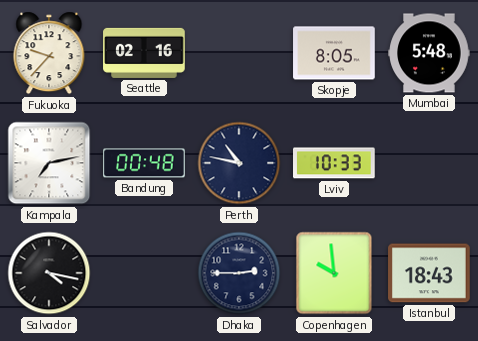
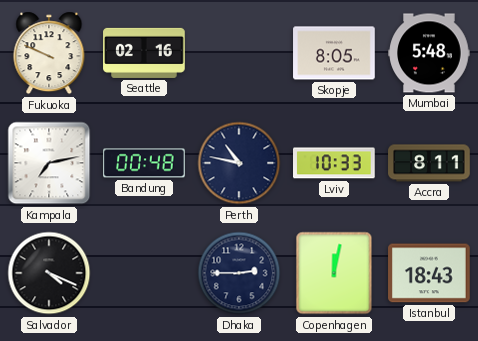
Fukuoka: 9:37 -> 9:49
Accra: none -> 8:11
Salvador: 4:17 -> 4:19
Copenhagen: 9:59 -> 12:02
